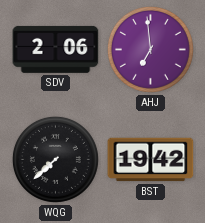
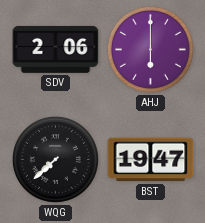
AHJ: 6:59 -> 6:00
BST: 19:42 -> 19:47
